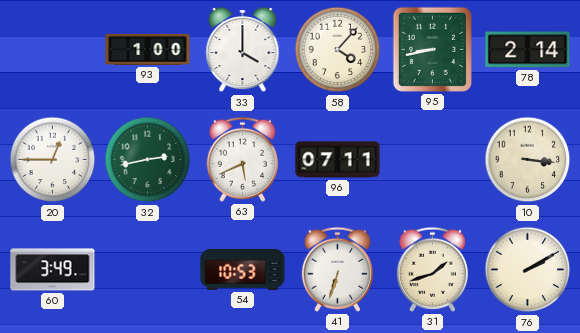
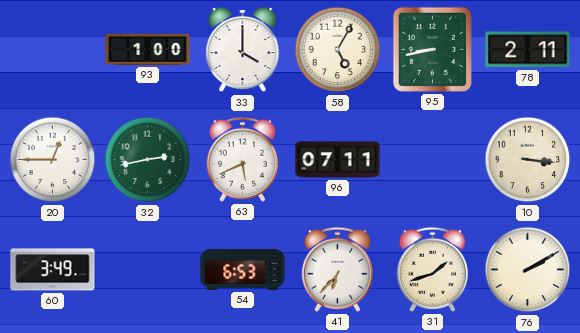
58: 4:07 -> 5:05
78: 2:14 -> 2:11
54: 10:53 -> 6:53
41: 6:33 -> 6:37
